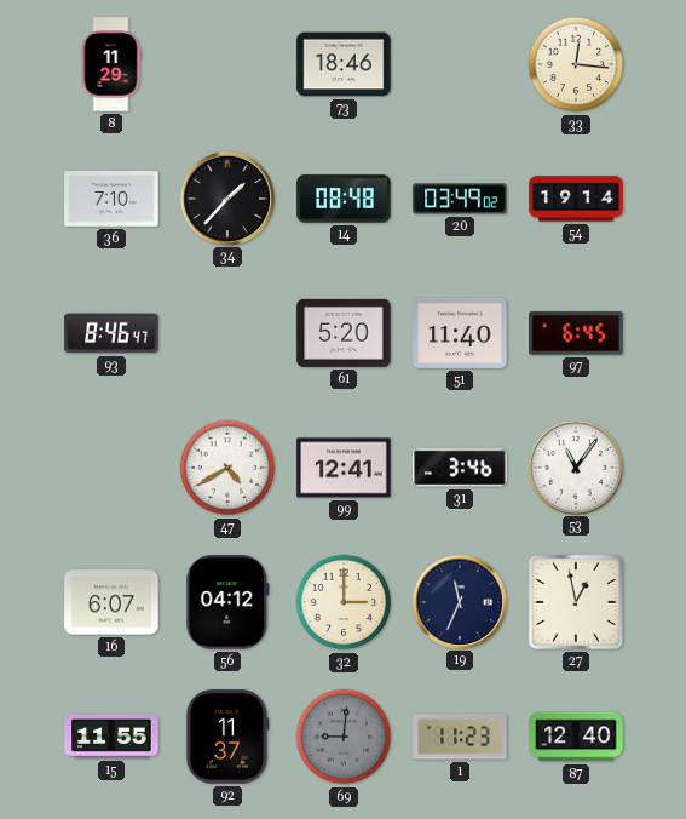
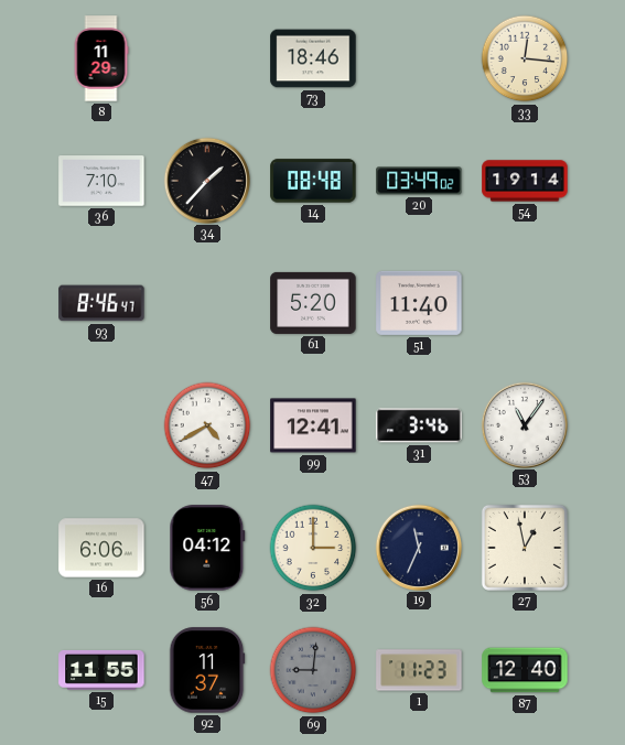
97: 6:45 -> none
16: 6:07 -> 6:06
